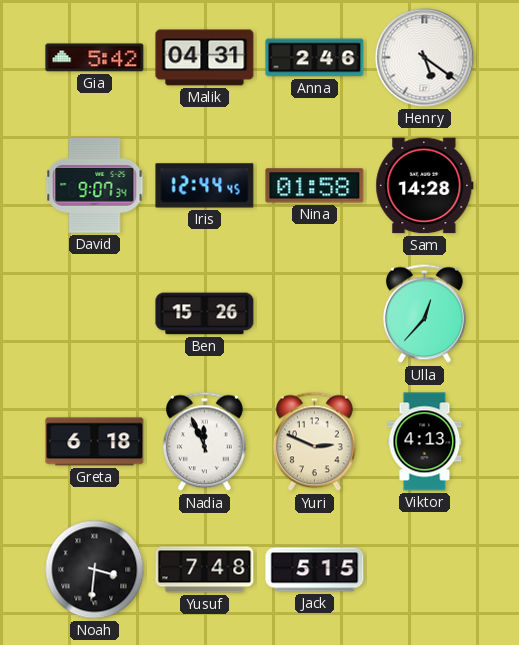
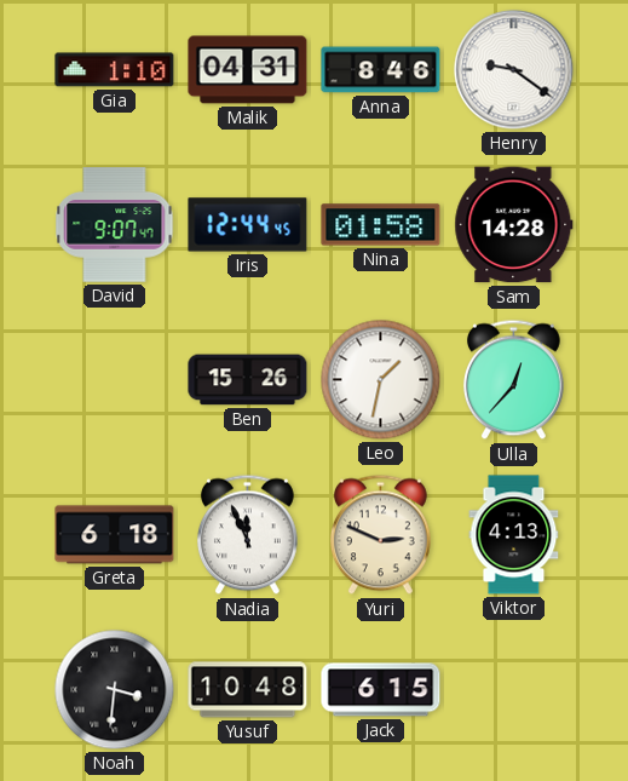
Gia: 5:42 -> 1:10
Anna: 2:46 -> 8:46
Henry: 5:21 -> 9:21
David: 9:07:34 -> 9:07:47
Leo: none -> 1:32
Yusuf: 7:48 -> 10:48
Jack: 5:15 -> 6:15
